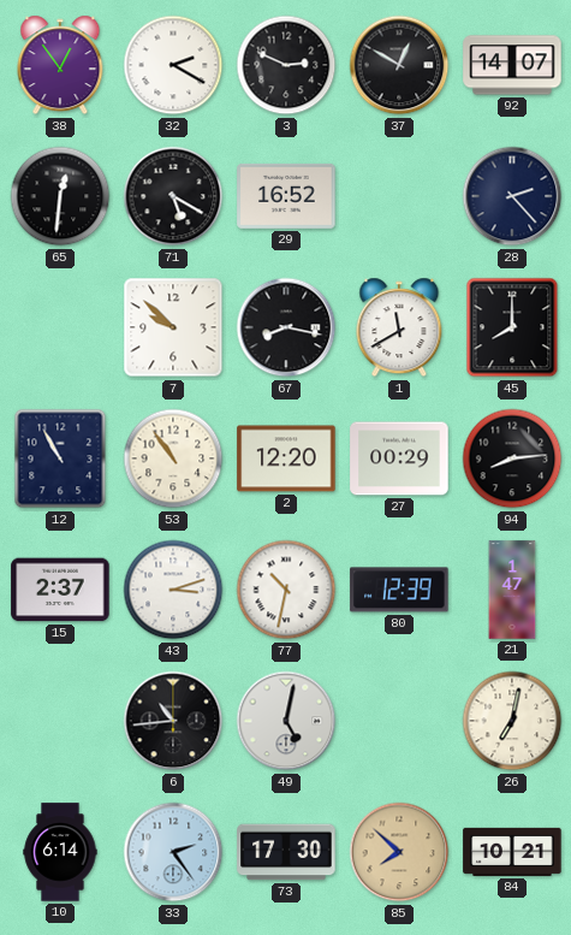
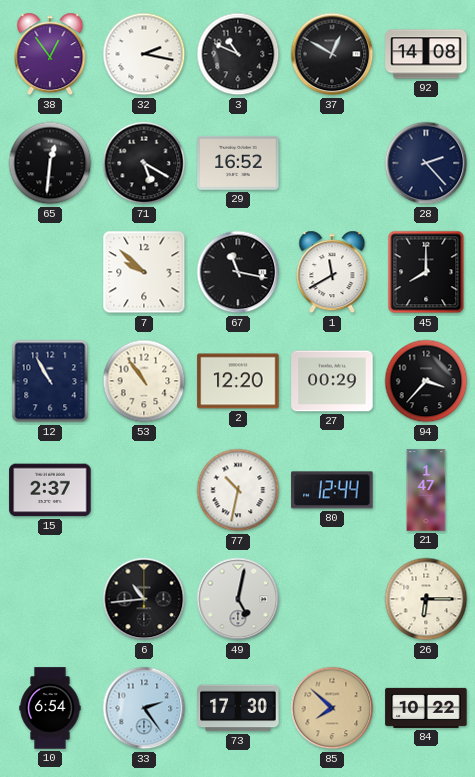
32: 2:20 -> 2:17
3: 2:49 -> 10:49
92: 14:07 -> 14:08
67: 8:17 -> 11:17
94: 8:14 -> 3:37
43: 3:12 -> none
80: 12:39 -> 12:44
26: 7:02 -> 6:15
10: 6:14 -> 6:54
84: 10:21 -> 10:22
